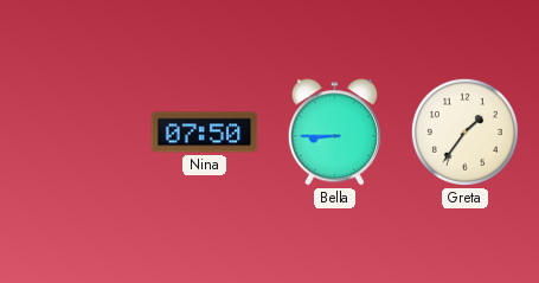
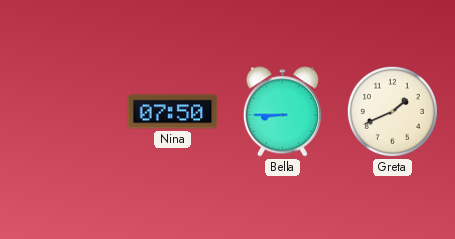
Greta: 1:36 -> 1:41
